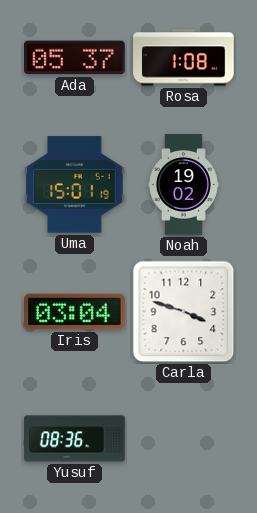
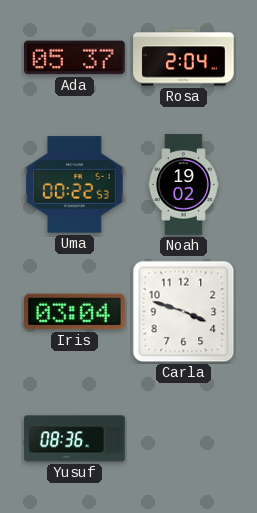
Rosa: 1:08 -> 2:04
Uma: 15:01 -> 00:22
